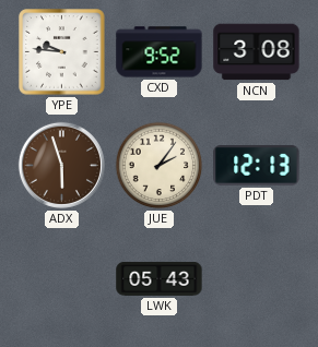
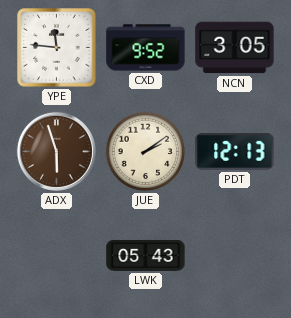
YPE: 9:46 -> 11:46
NCN: 3:08 -> 3:05
JUE: 2:06 -> 2:09
